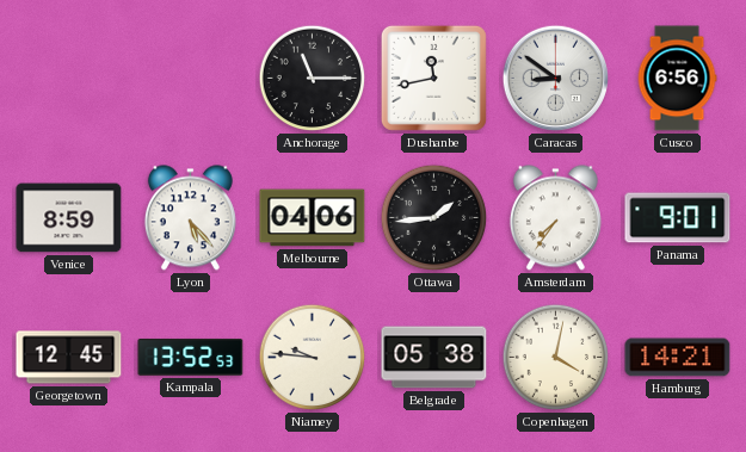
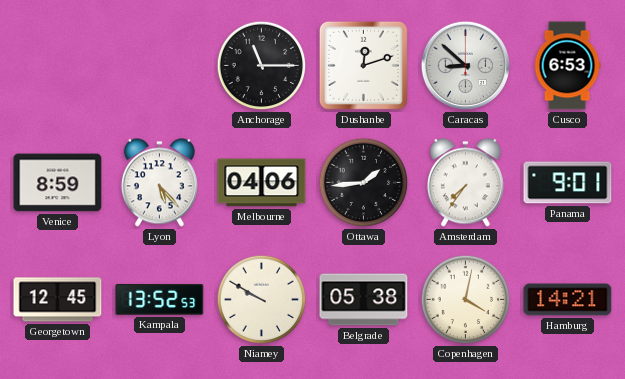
Dushanbe: 11:43 -> 12:12
Caracas: 8:51 -> 8:52
Cusco: 6:56 -> 6:53
Niamey: 9:46 -> 9:50
